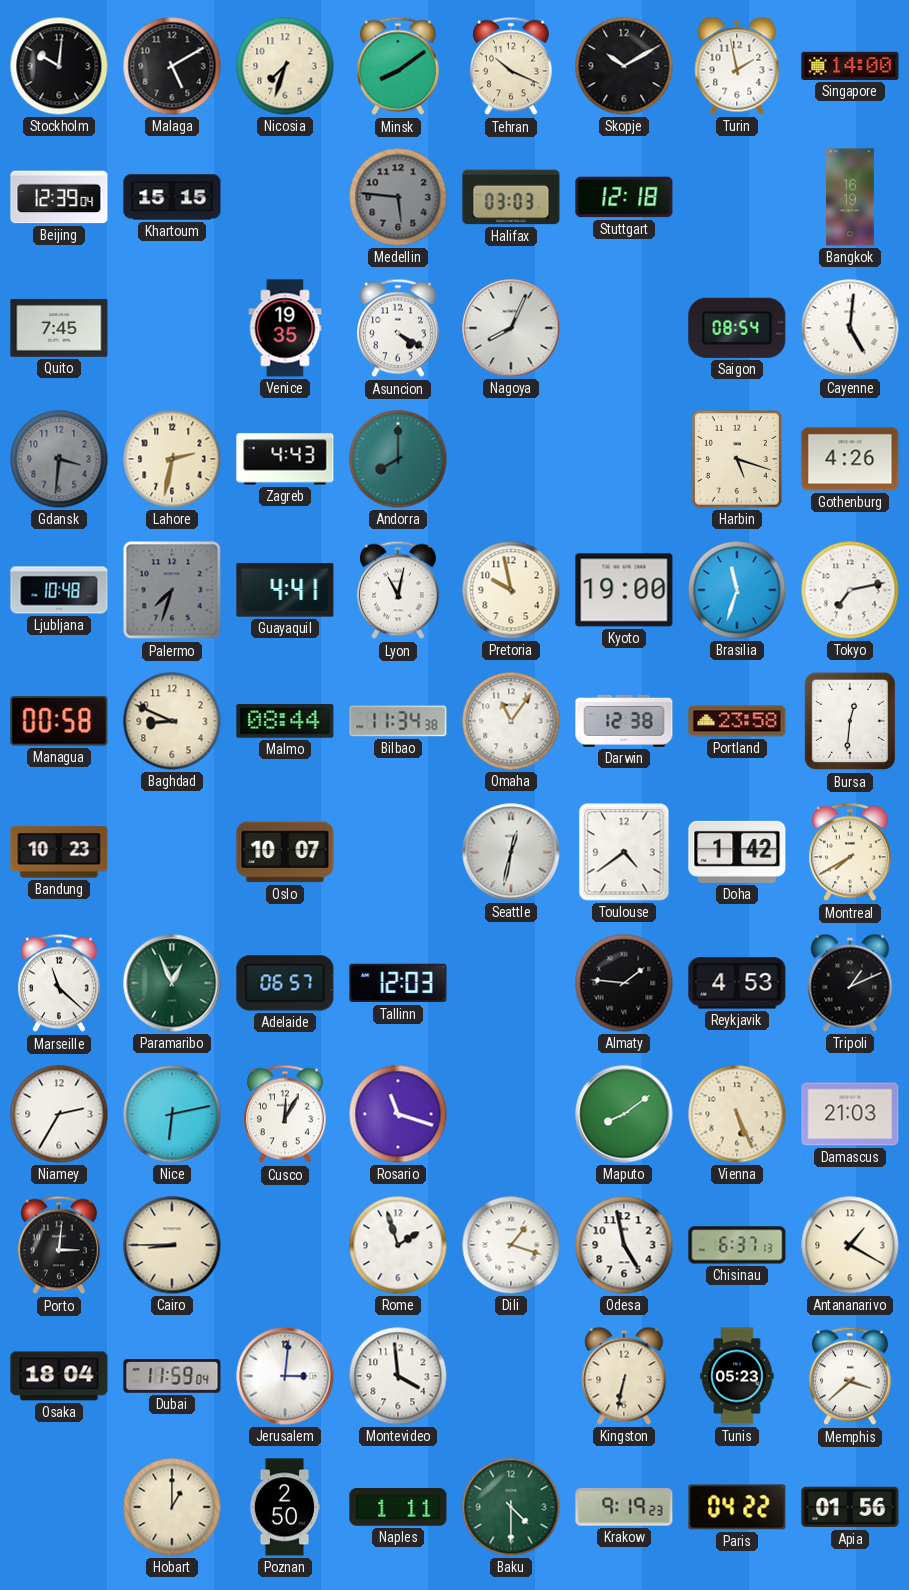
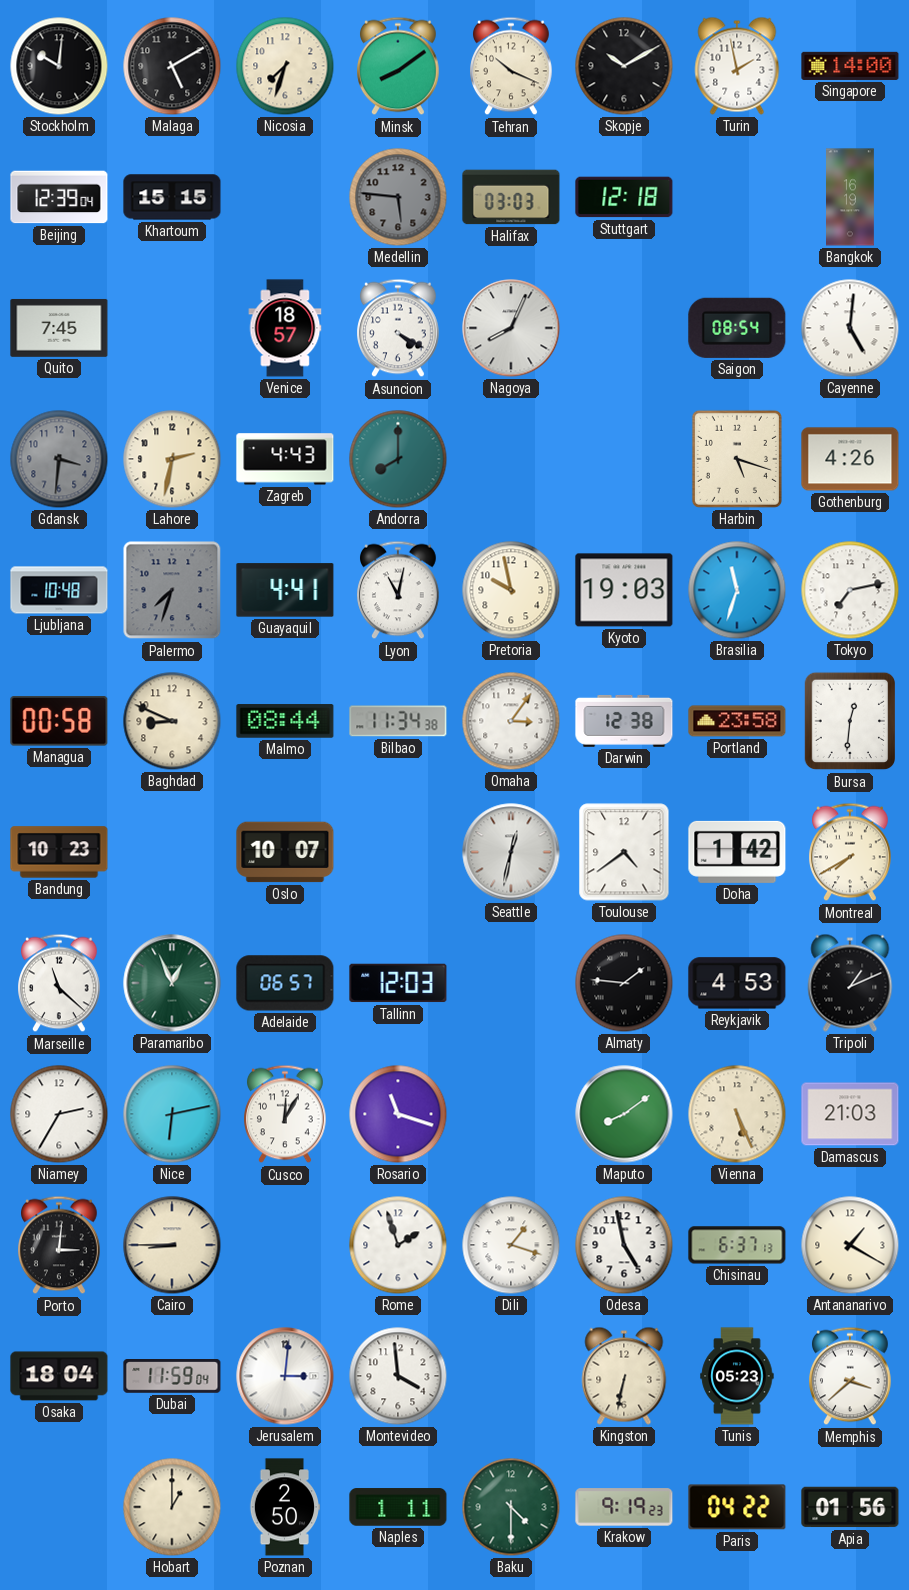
Venice: 19:35 -> 18:57
Kyoto: 19:00 -> 19:03
Omaha: 11:06 -> 3:06
